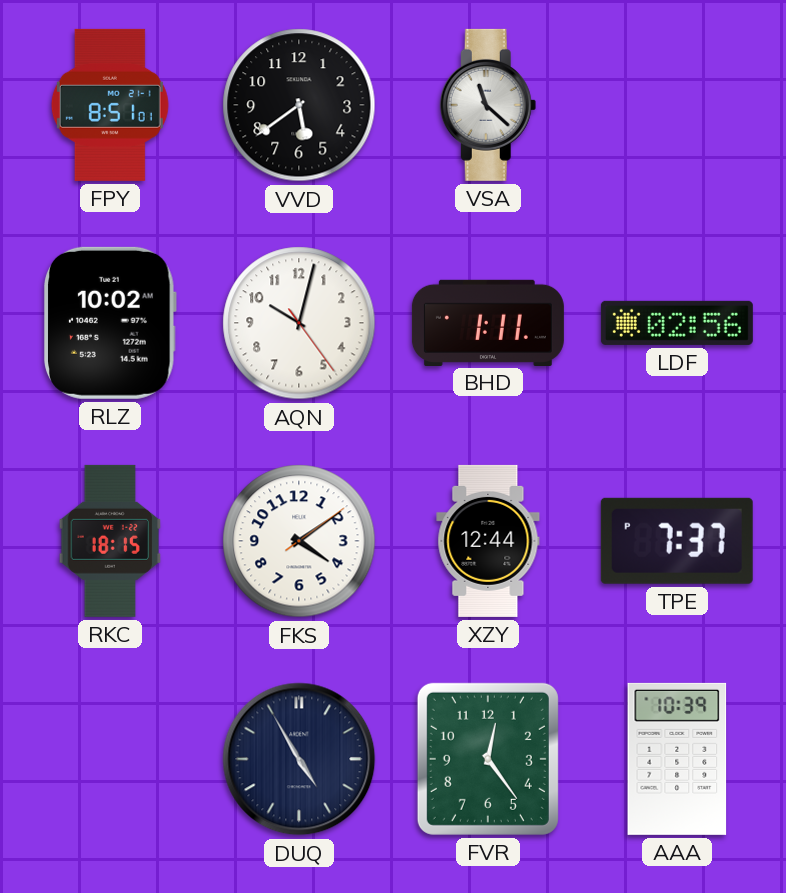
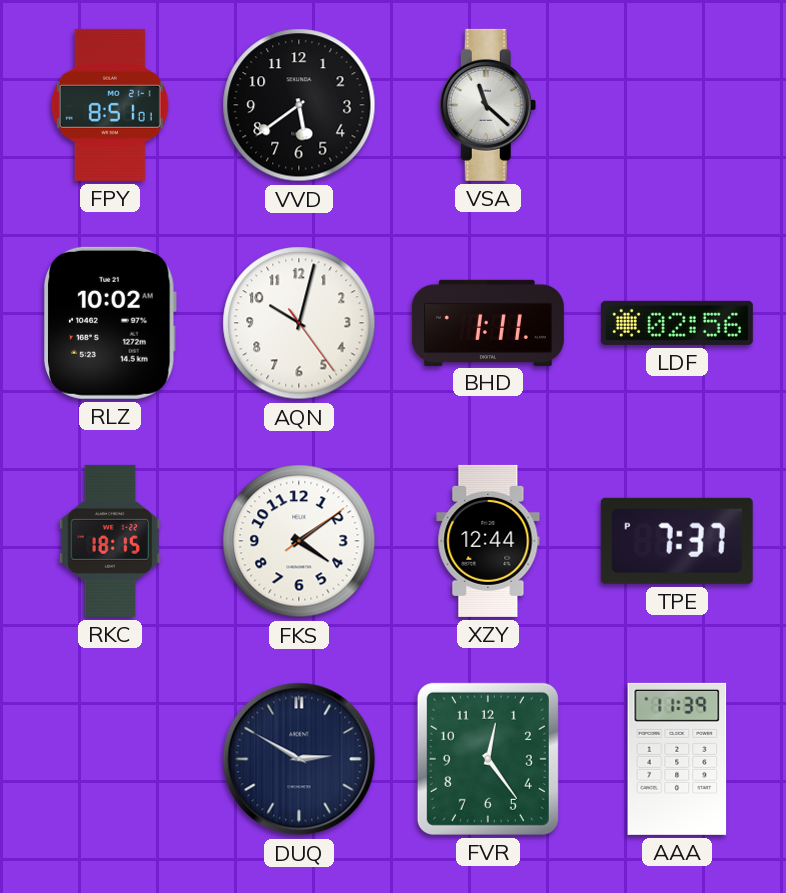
DUQ: 4:55 -> 2:50
AAA: 10:39 -> 11:39
